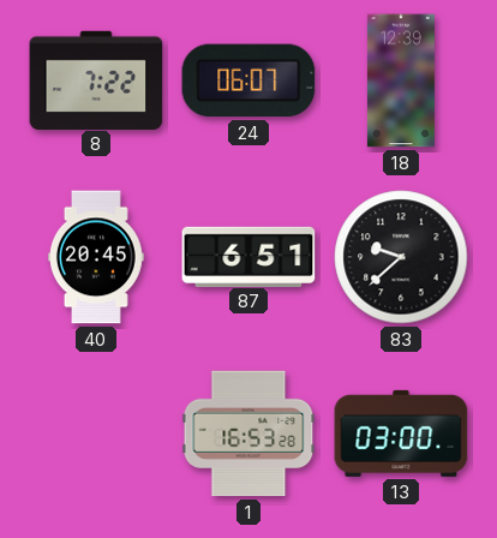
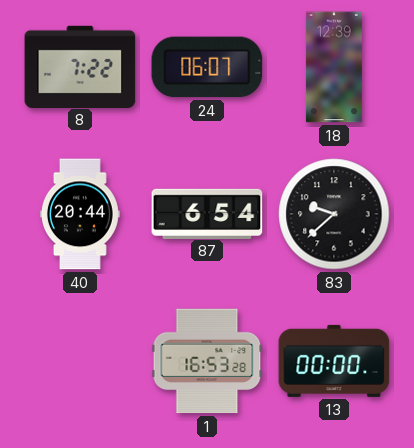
40: 20:45 -> 20:44
87: 6:51 -> 6:54
13: 03:00 -> 00:00
